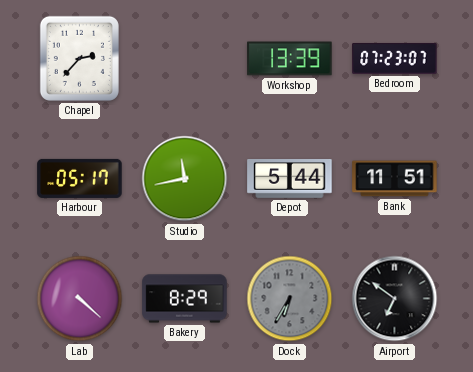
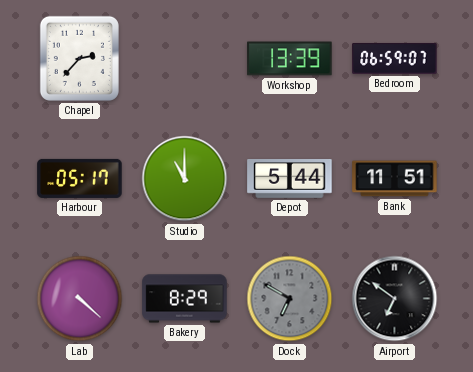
Bedroom: 07:23 -> 06:59
Studio: 11:43 -> 11:00
Dock: 6:35 -> 6:50
